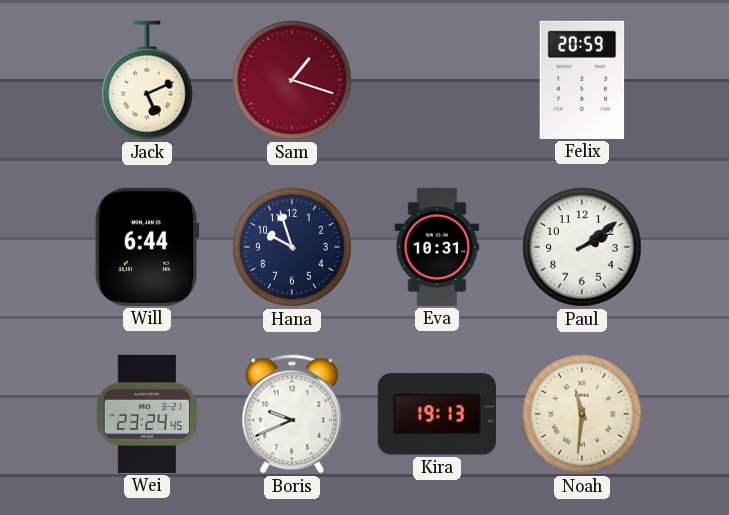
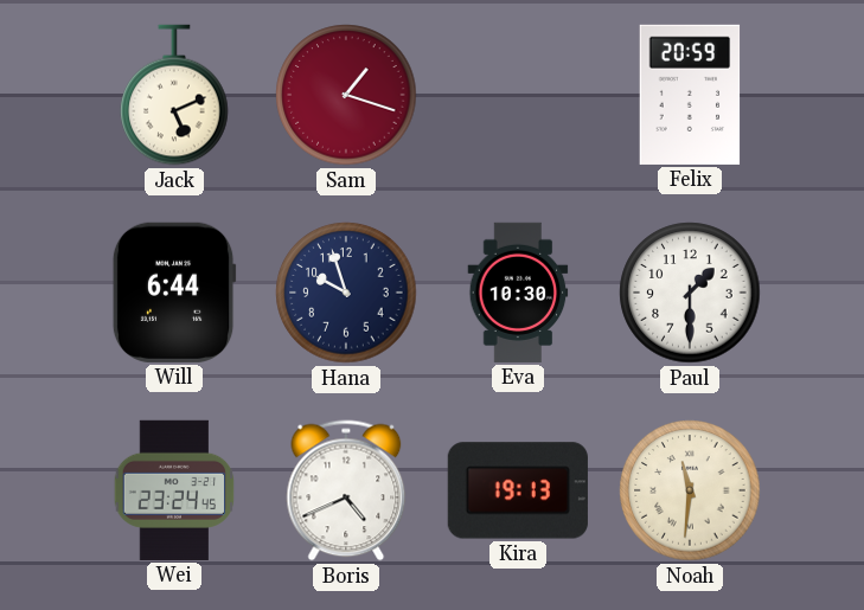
Eva: 10:31 -> 10:30
Paul: 2:09 -> 1:30
Boris: 9:41 -> 4:41
